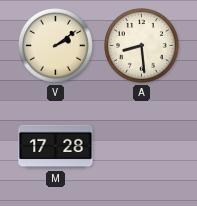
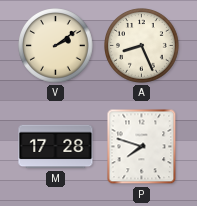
A: 8:29 -> 8:26
P: none -> 7:48
